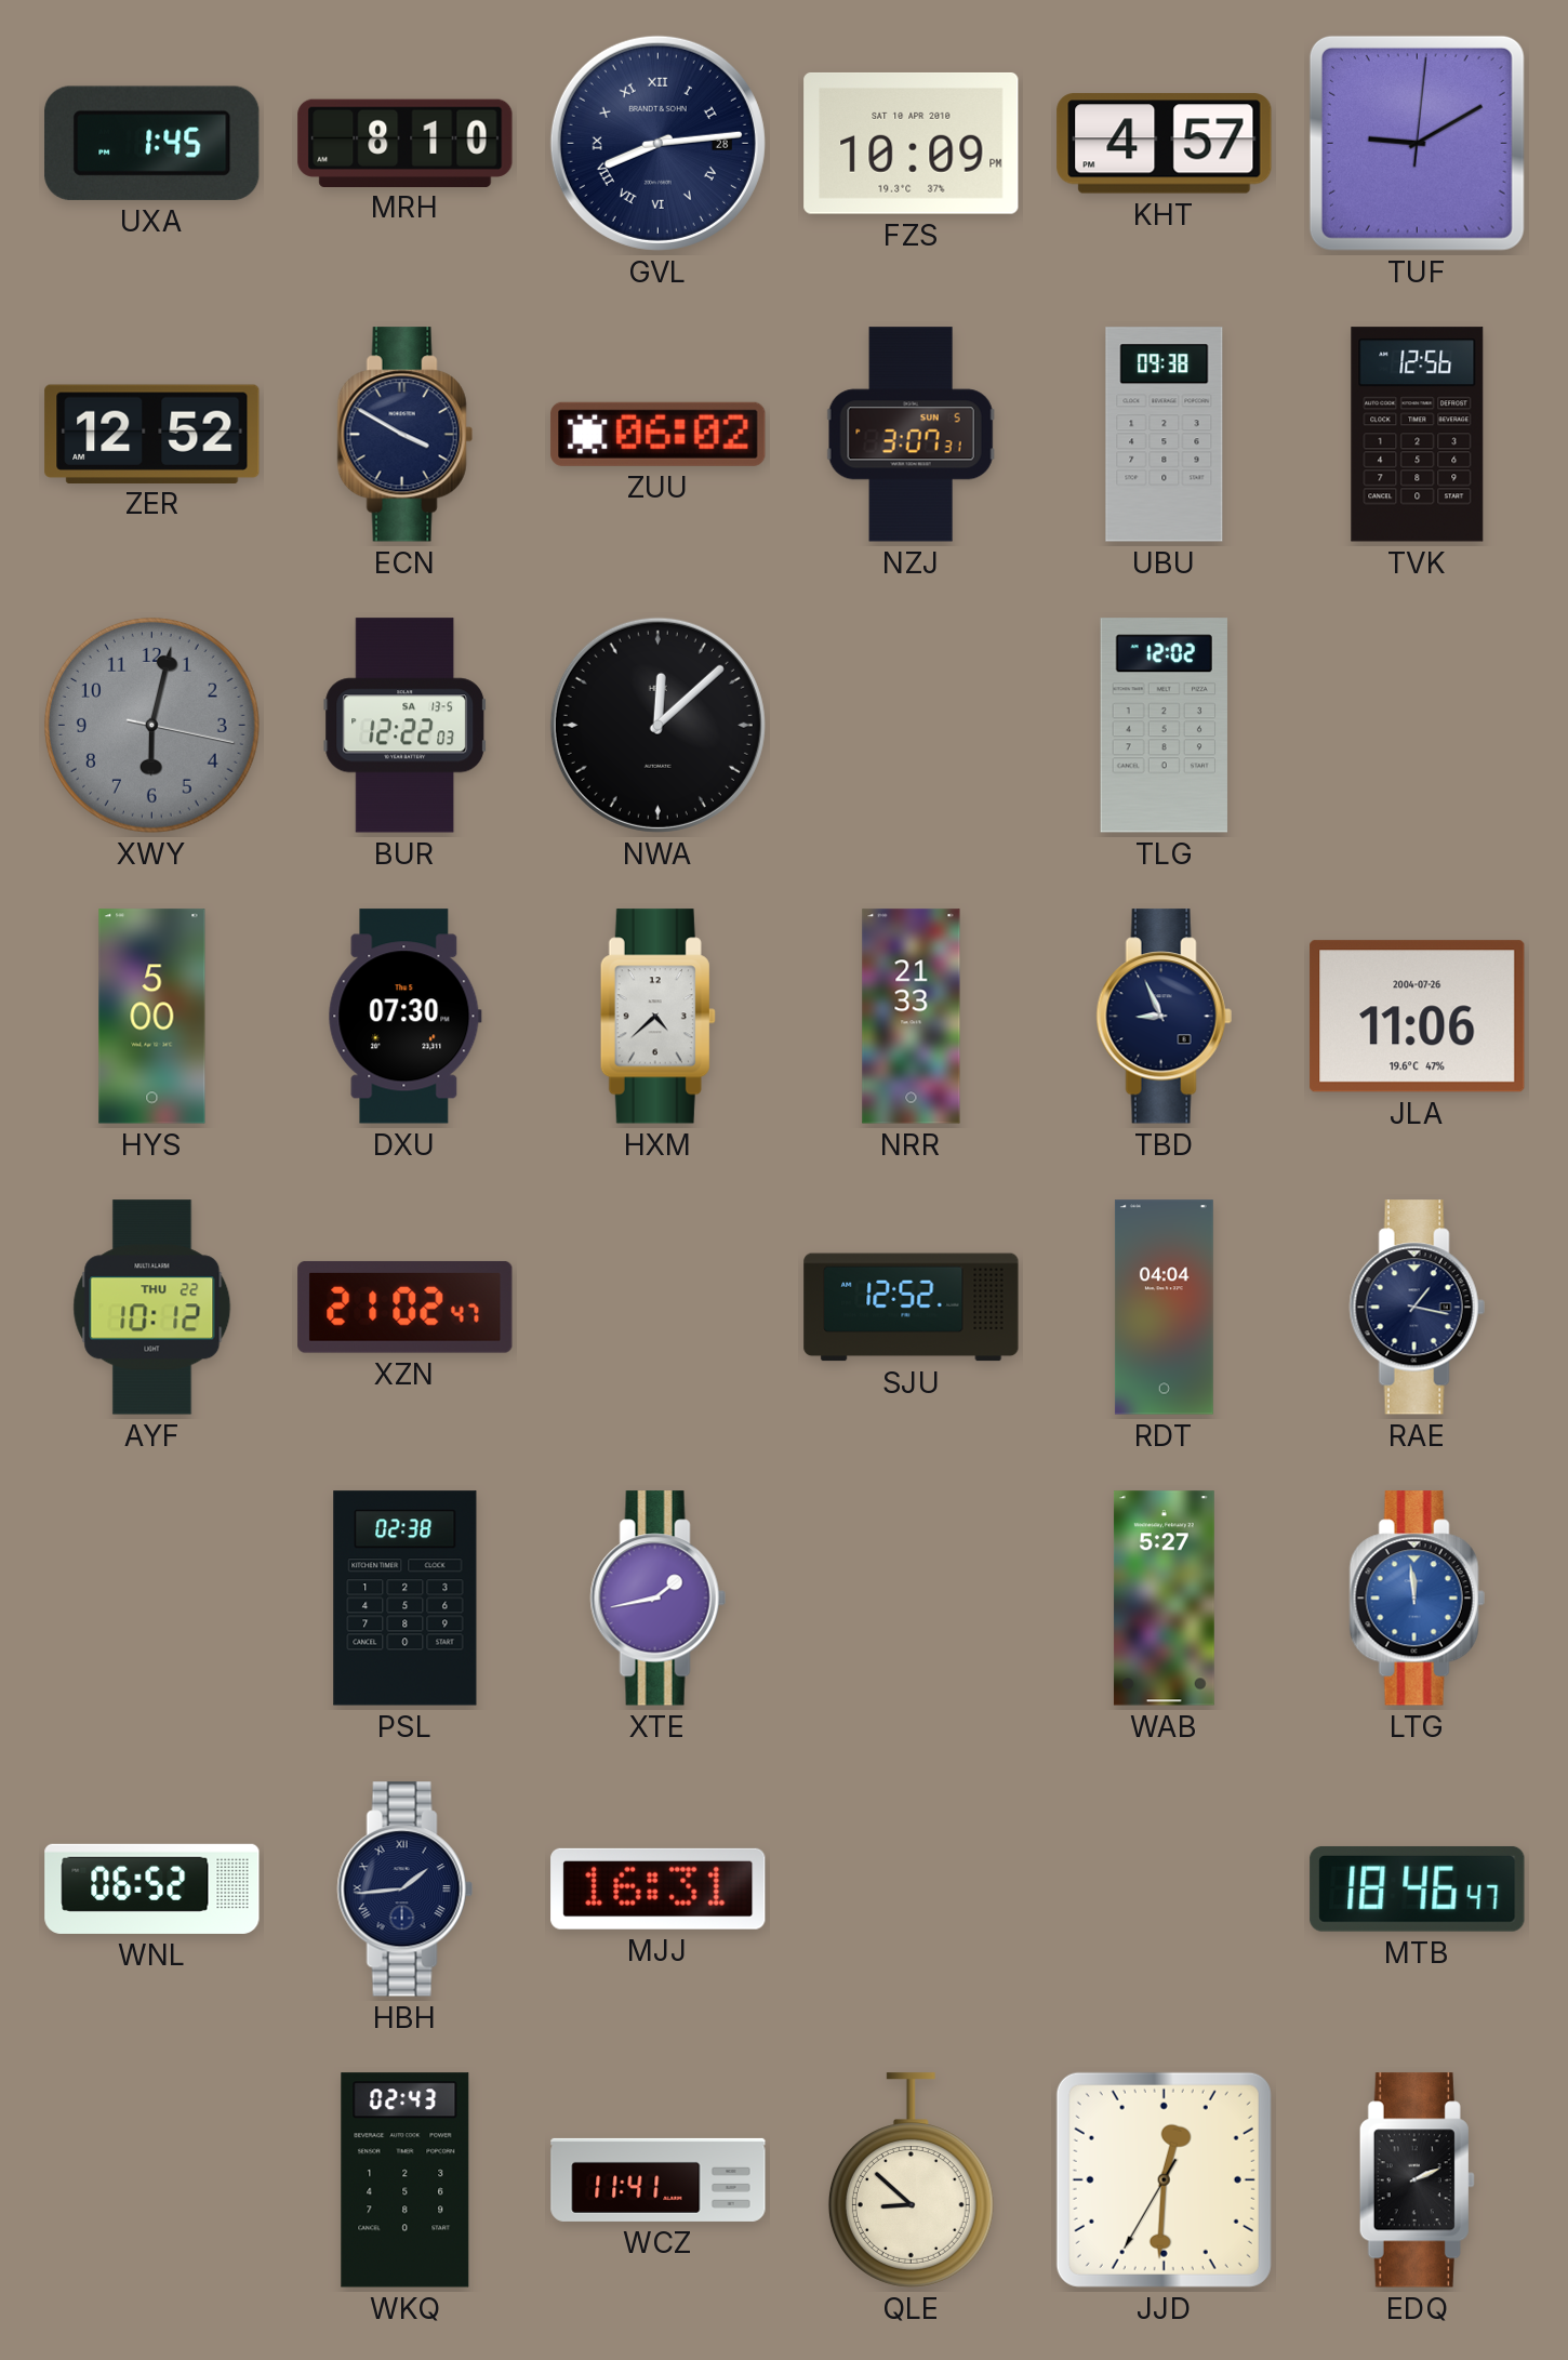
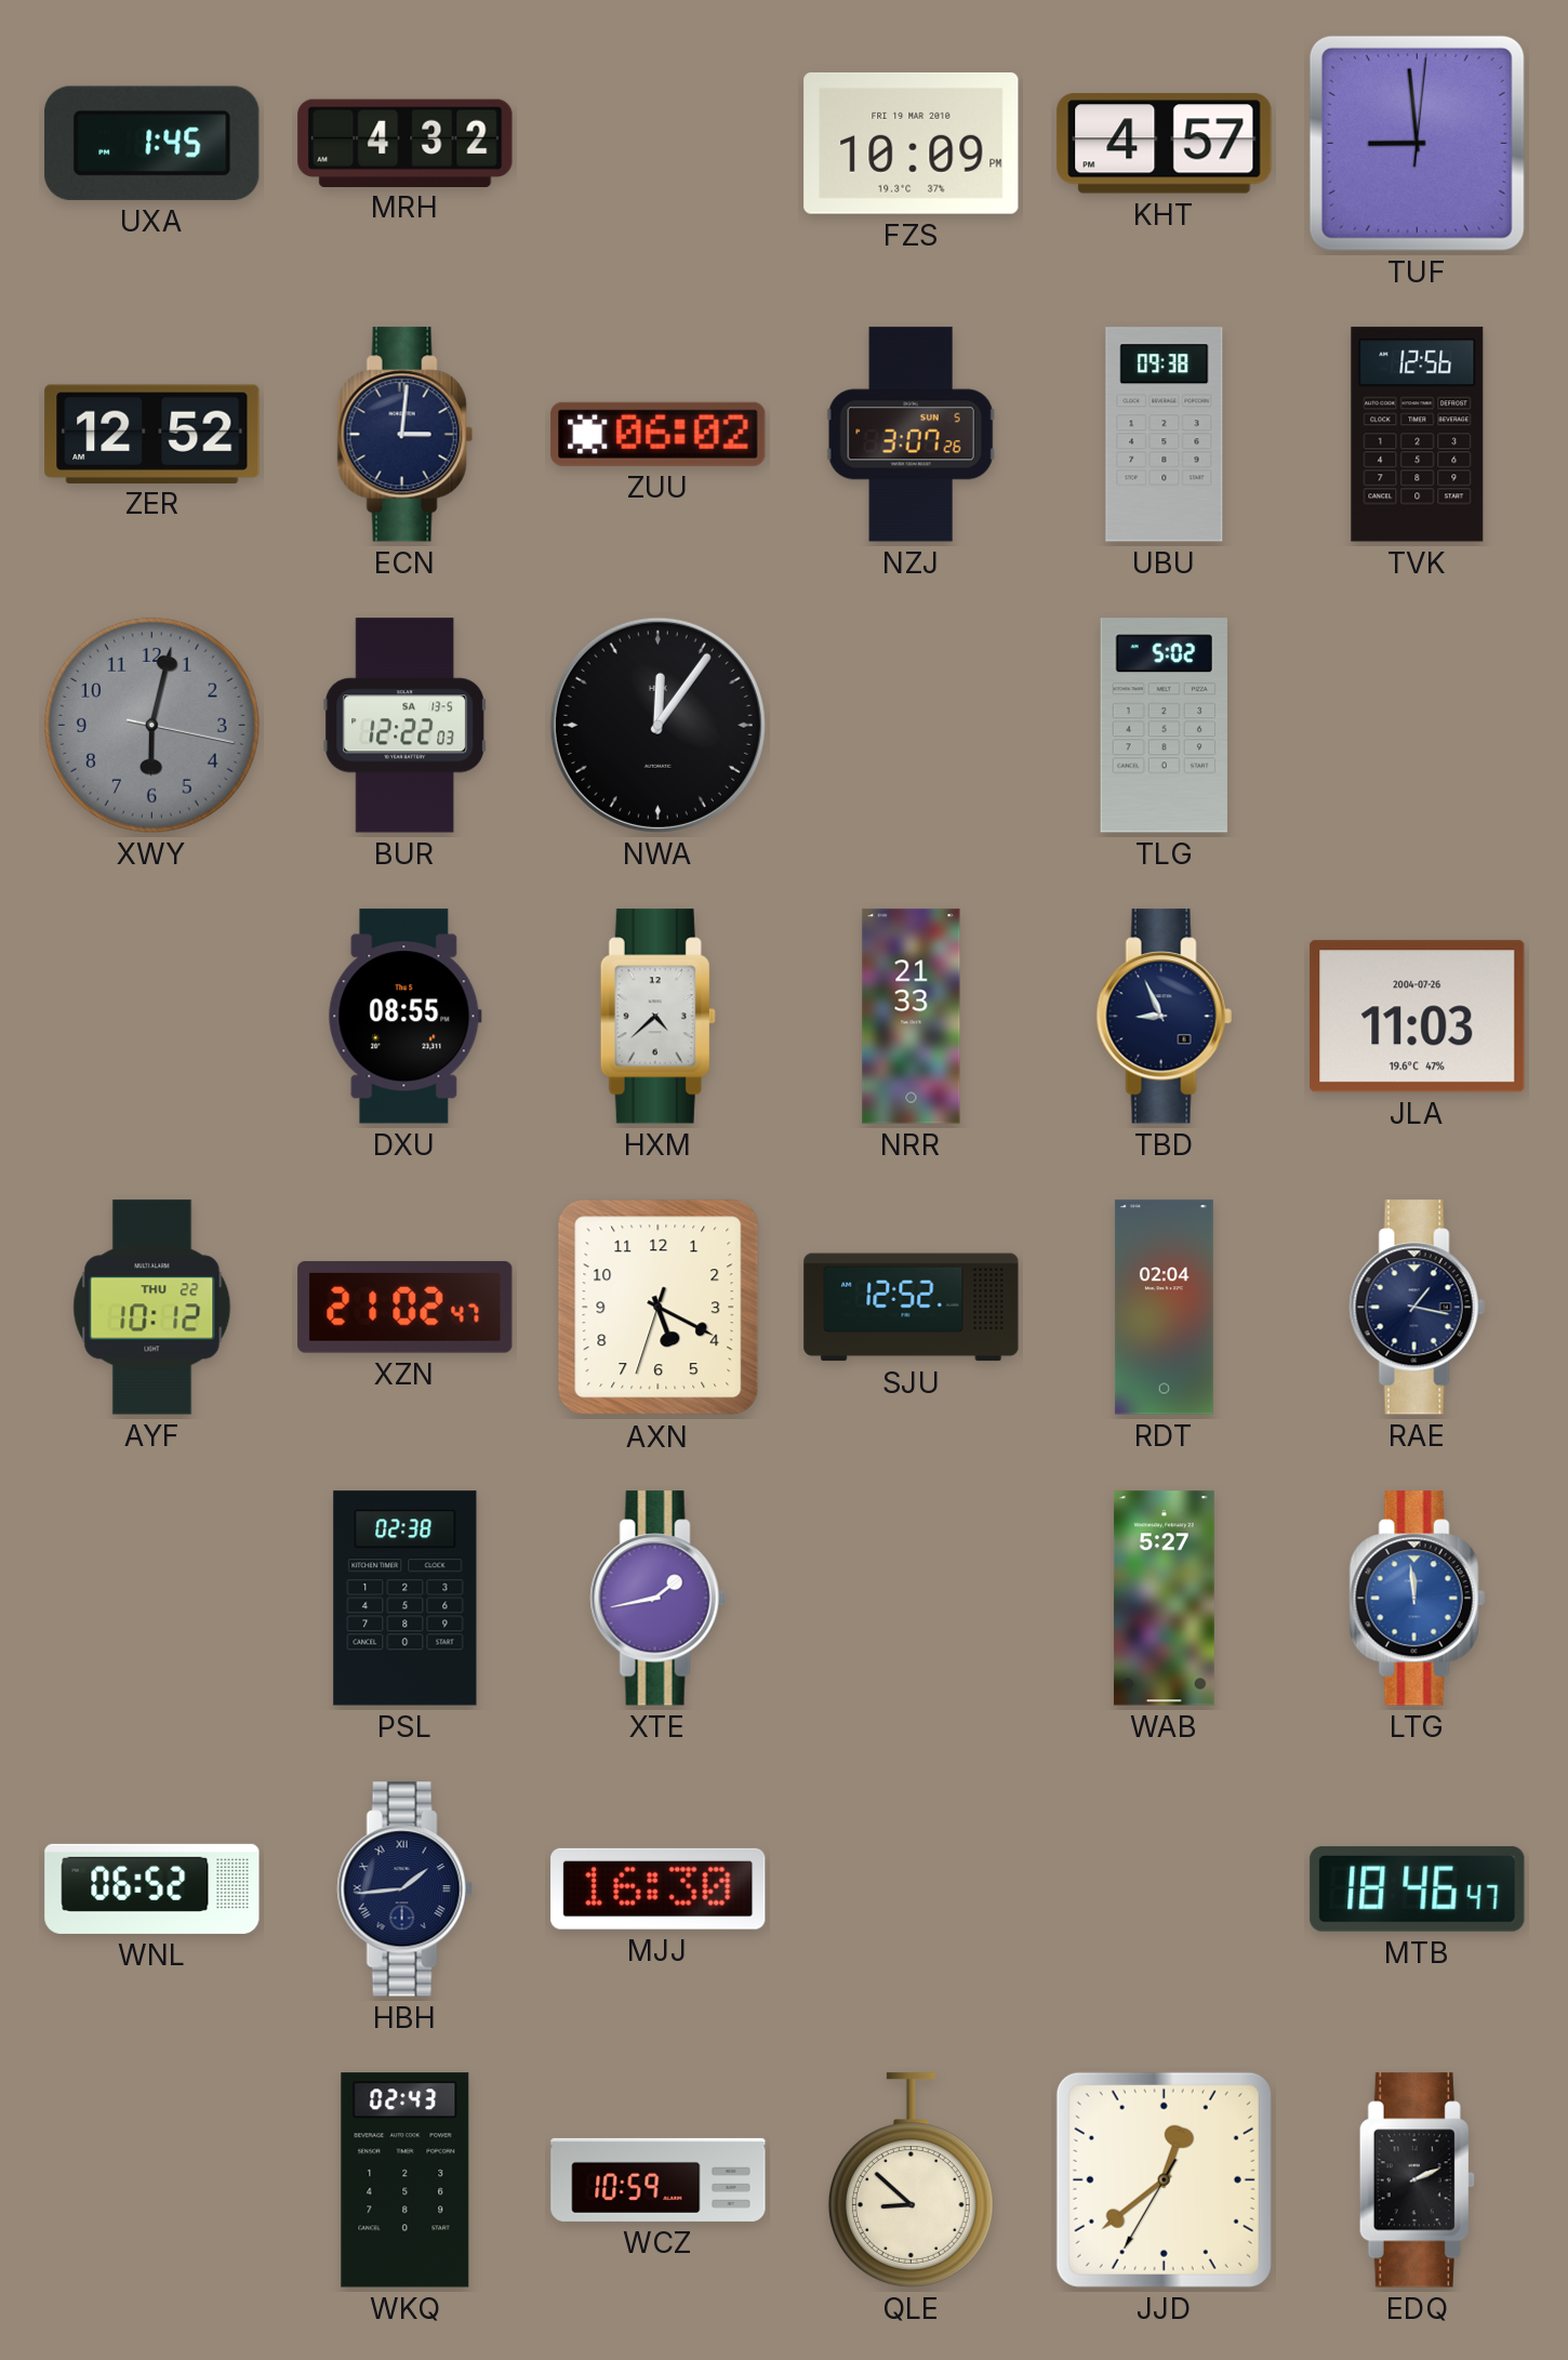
MRH: 8:10 -> 4:32
GVL: 8:14 -> none
FZS date: SAT 10 APR 2010 -> FRI 19 MAR 2010
TUF: 9:10 -> 8:59
ECN: 3:50 -> 3:01
NZJ: 3:07:31 -> 3:07:26
NWA: 12:08 -> 12:06
TLG: 12:02 -> 5:02
HYS: 5:00 -> none
DXU: 07:30 -> 08:55
JLA: 11:06 -> 11:03
AXN: none -> 5:19
RDT: 04:04 -> 02:04
MJJ: 16:31 -> 16:30
WCZ: 11:41 -> 10:59
JJD: 12:30 -> 12:38
